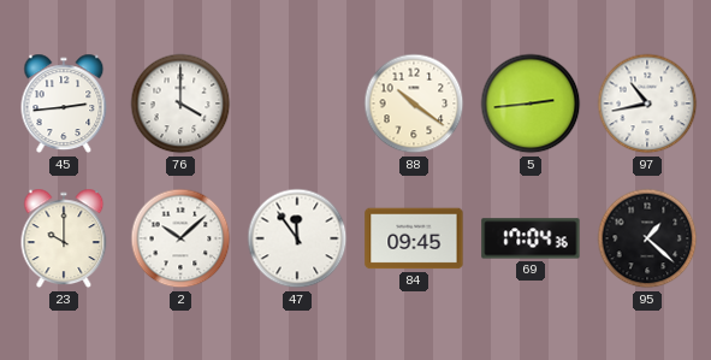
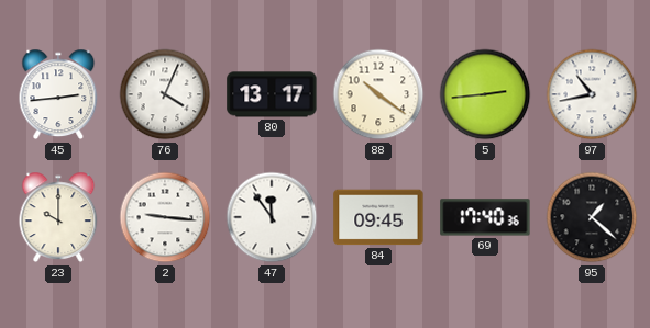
76: 4:00 -> 4:04
80: none -> 13:17
2: 10:08 -> 9:16
69: 17:04 -> 17:40
